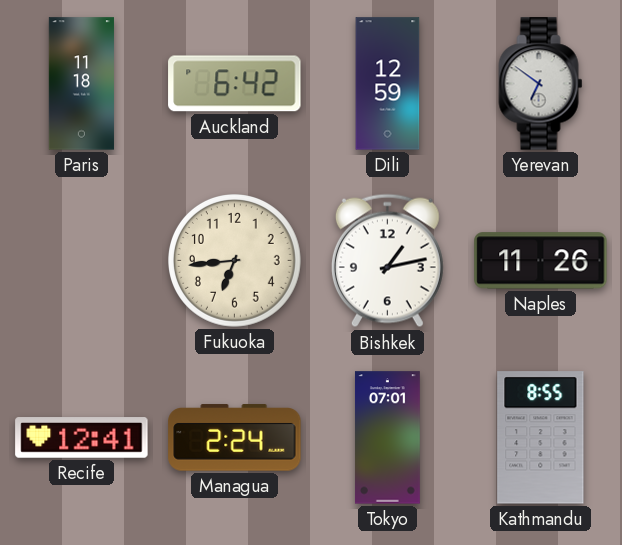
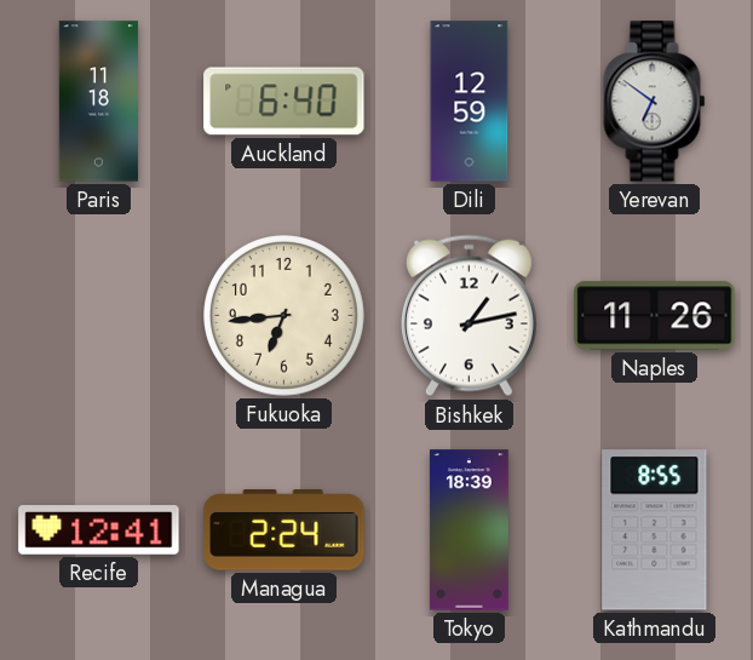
Auckland: 6:42 -> 6:40
Tokyo: 07:01 -> 18:39
